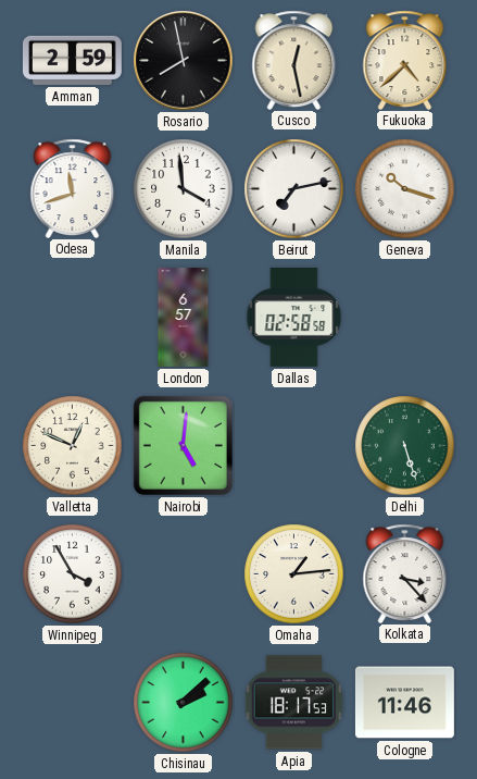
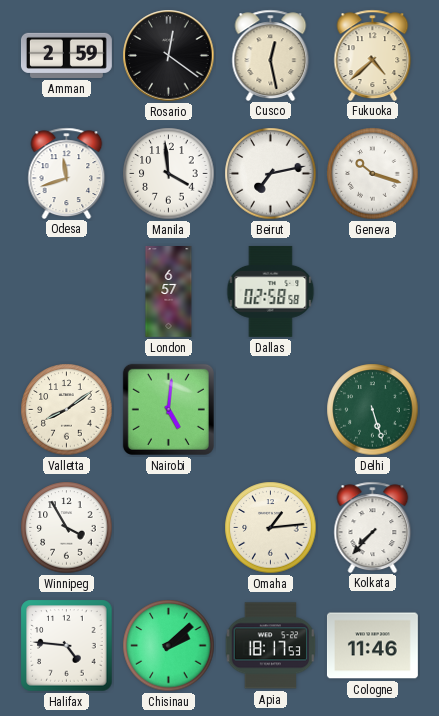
Rosario: 7:58 -> 12:21
Valletta: 12:49 -> 8:09
Kolkata: 3:23 -> 7:37
Halifax: none -> 4:46
